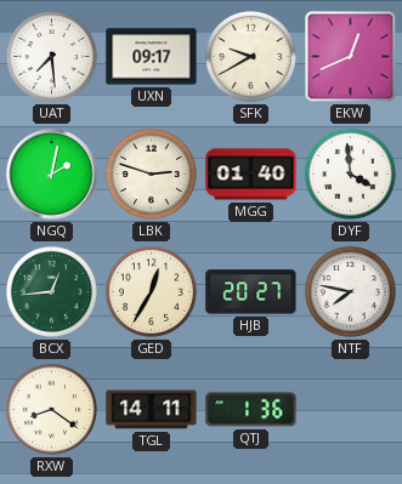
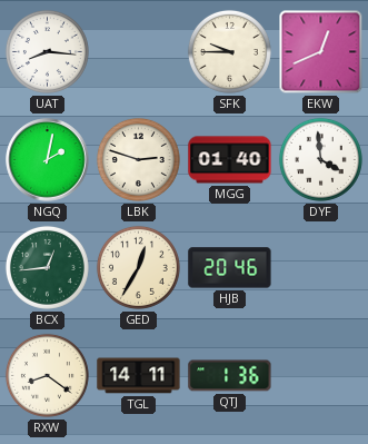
UAT: 7:29 -> 8:16
UXN: 09:17 -> none
SFK: 9:40 -> 9:45
HJB: 20:27 -> 20:46
NTF: 7:47 -> none
